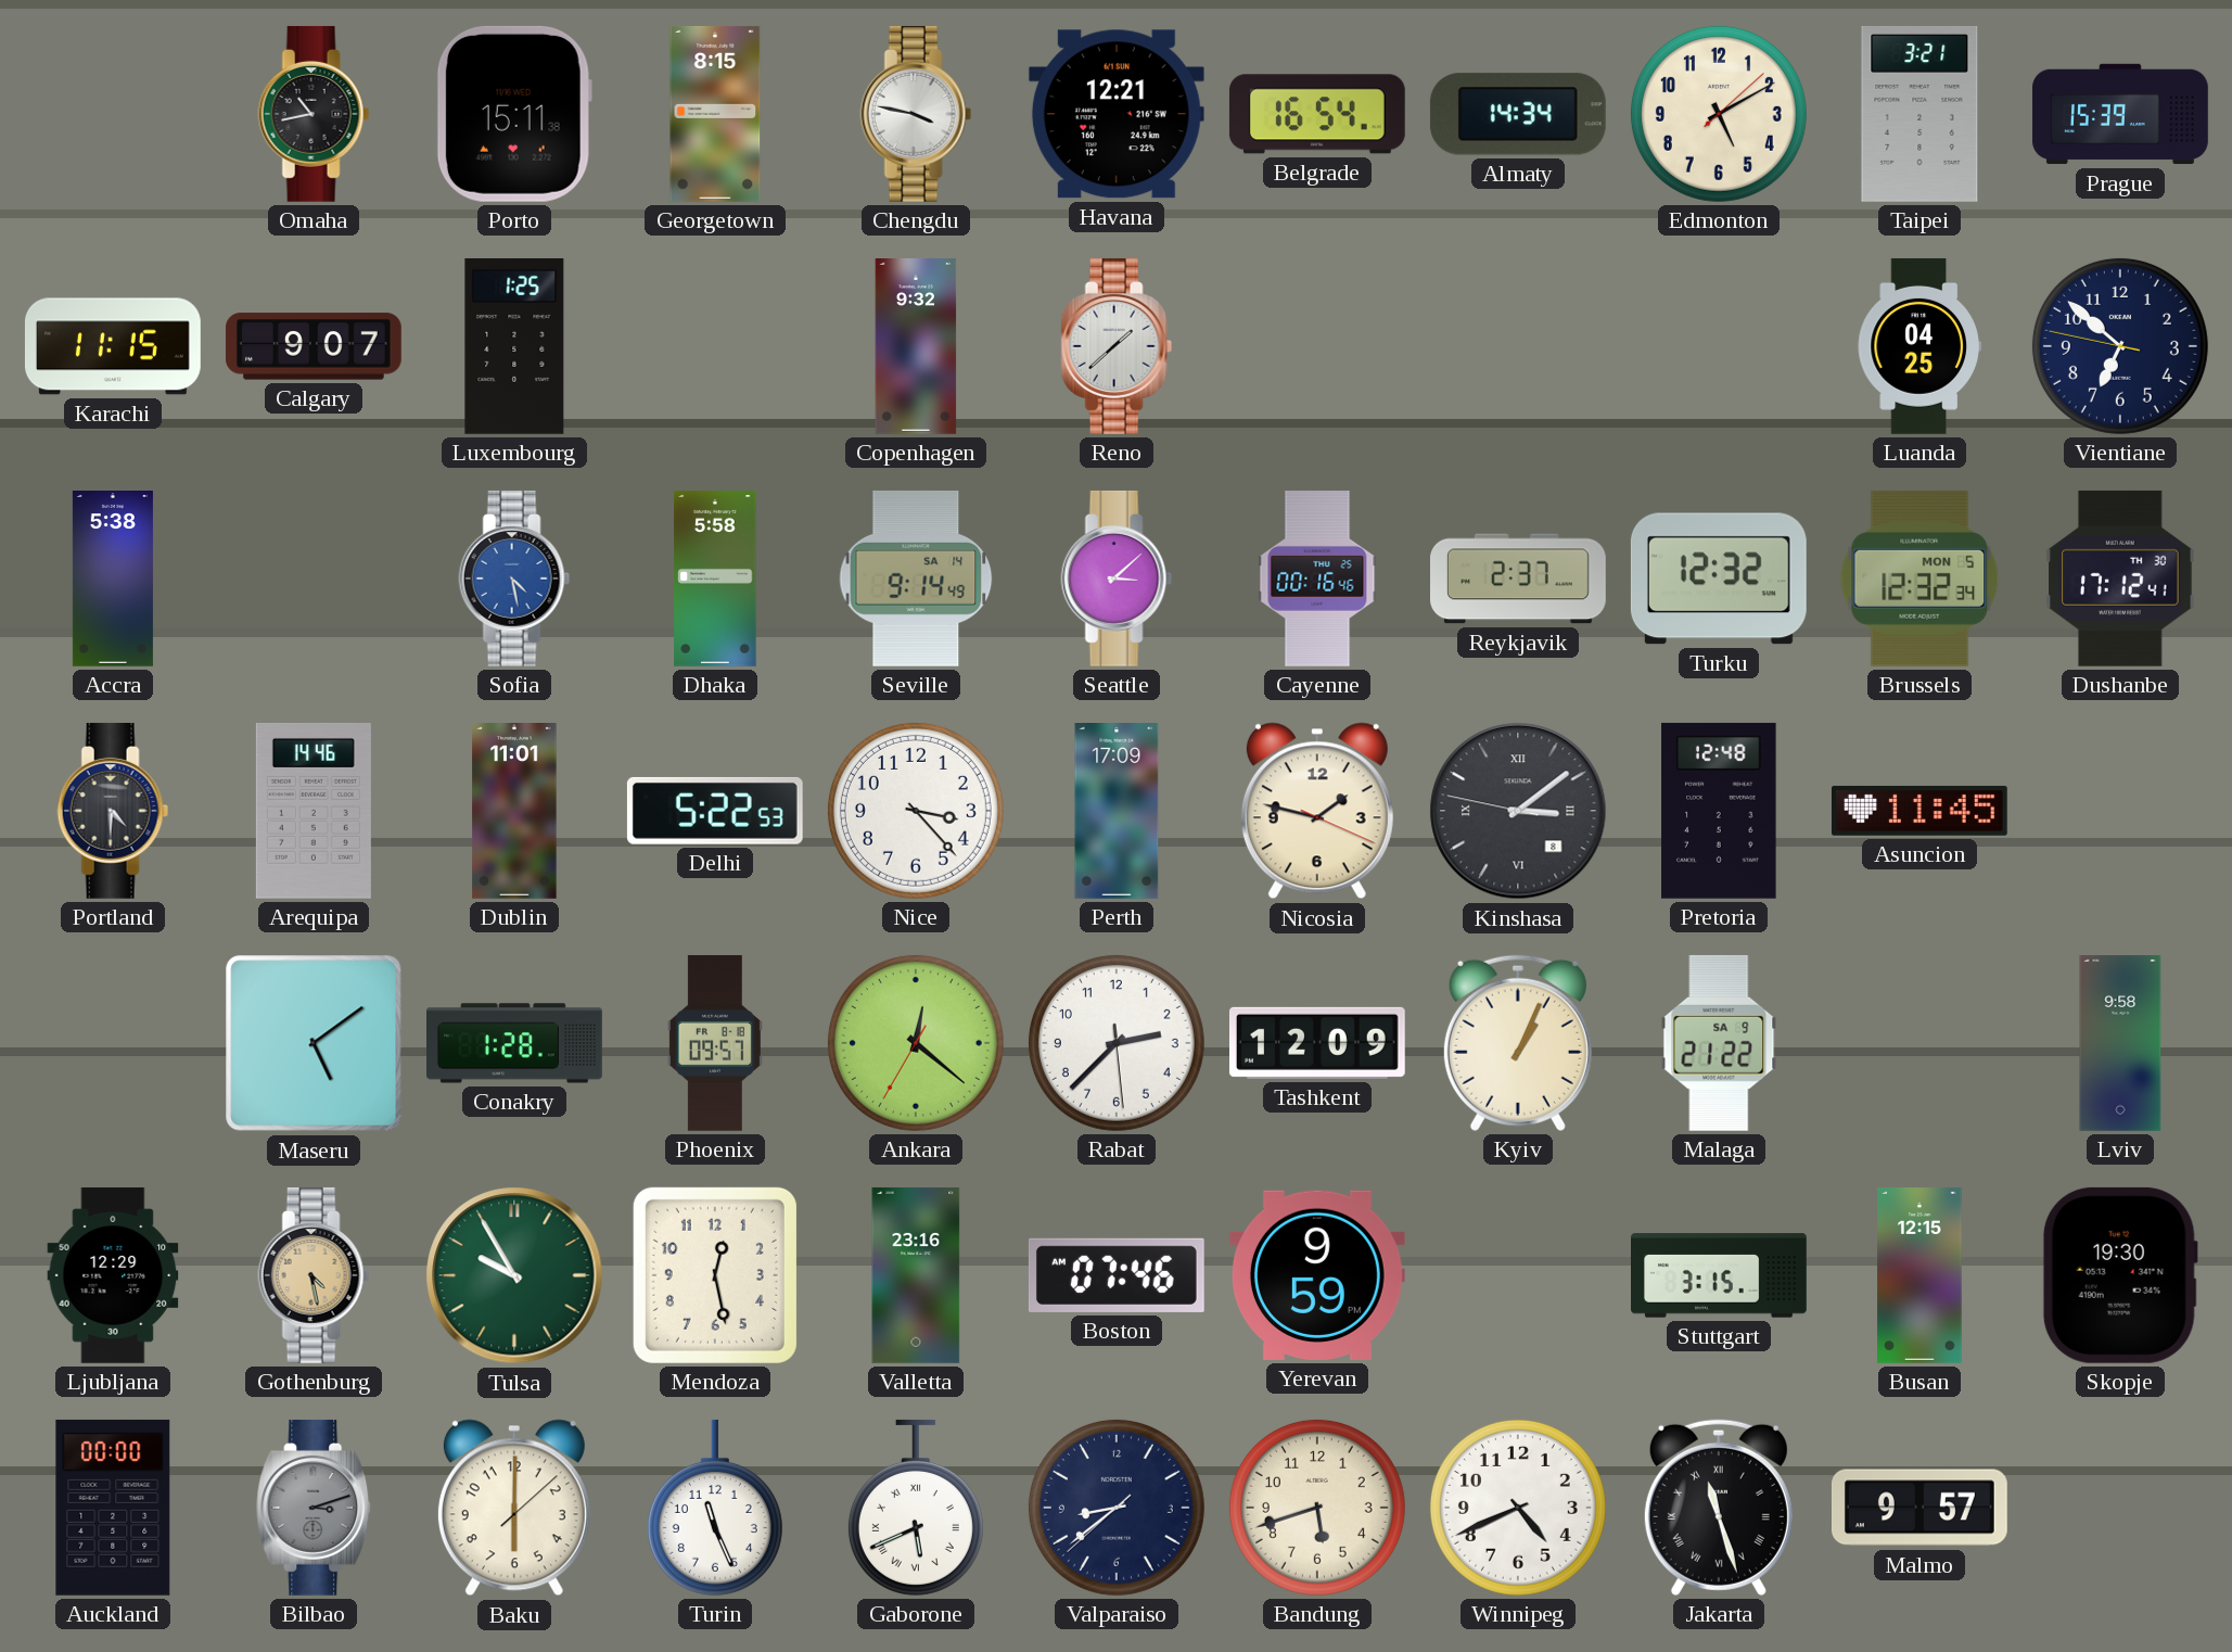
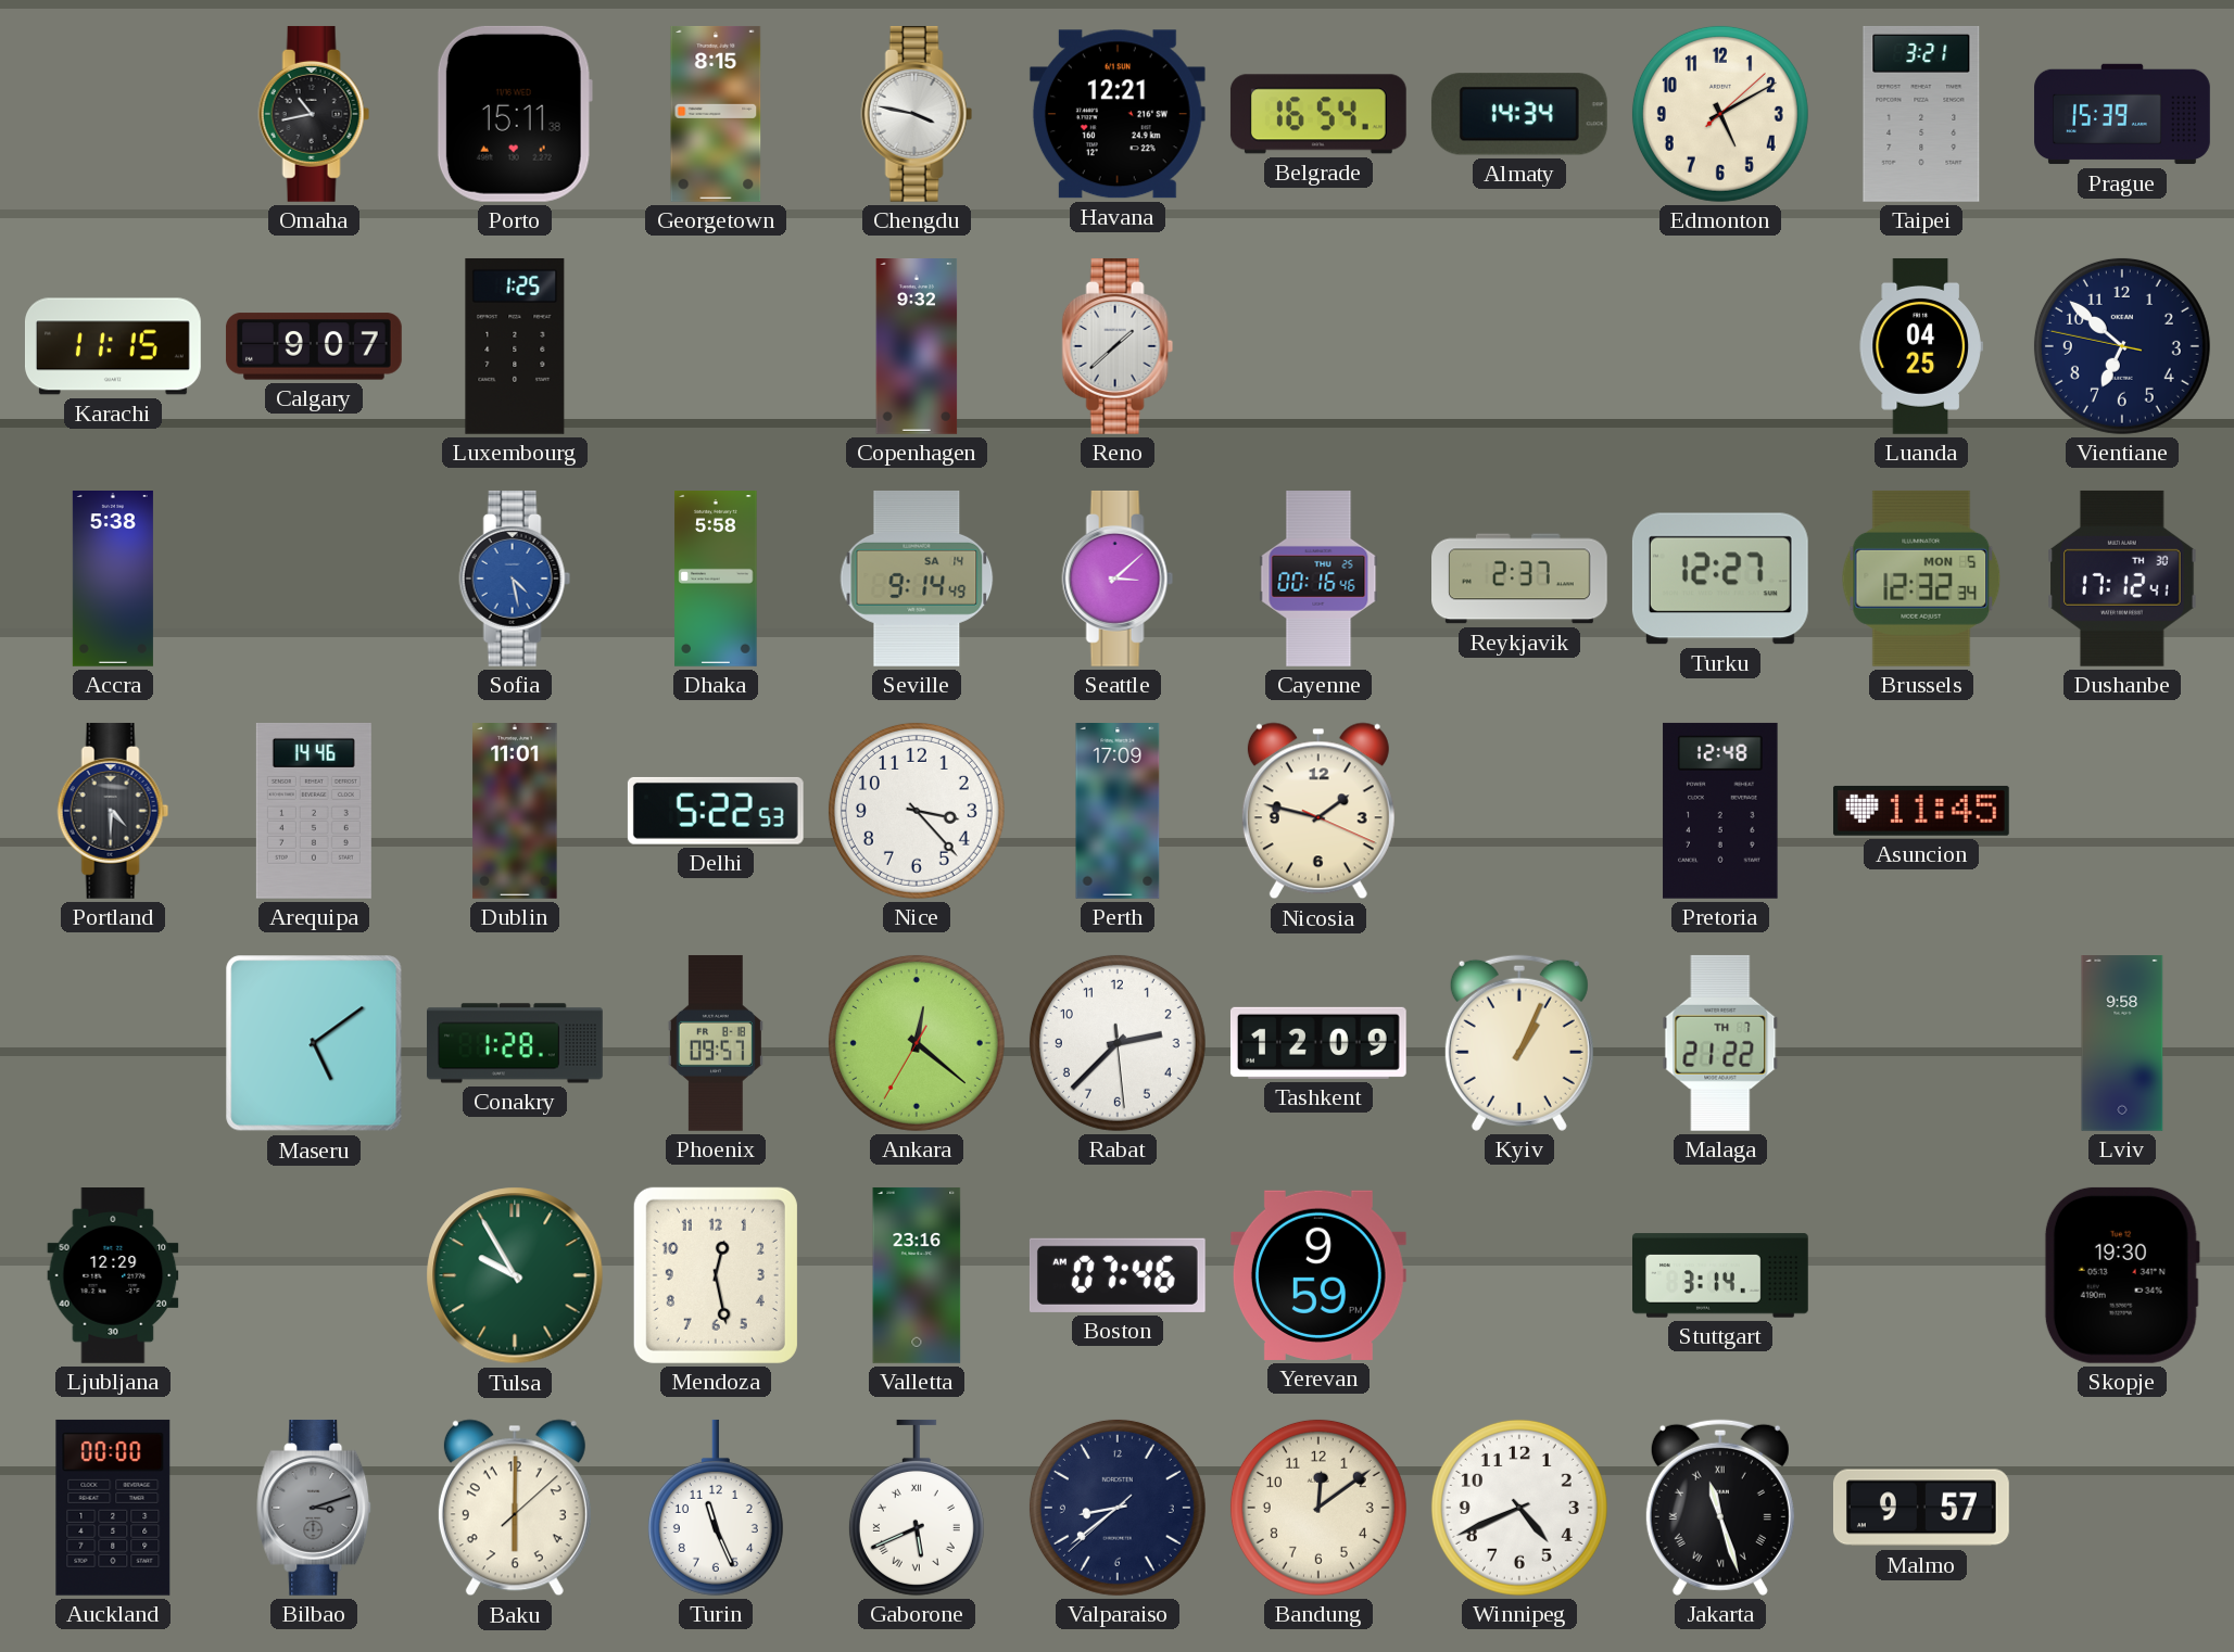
Turku: 12:32 -> 12:27
Kinshasa: 3:08 -> none
Malaga date: SA 9 -> TH 7
Gothenburg: 4:28 -> none
Stuttgart: 3:15 -> 3:14
Busan: 12:15 -> none
Bandung: 5:42 -> 12:09
